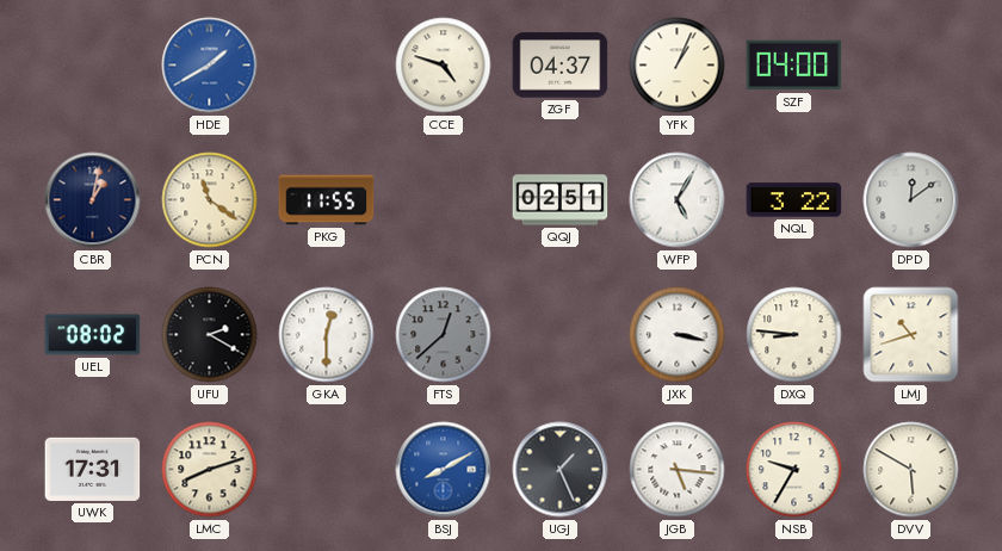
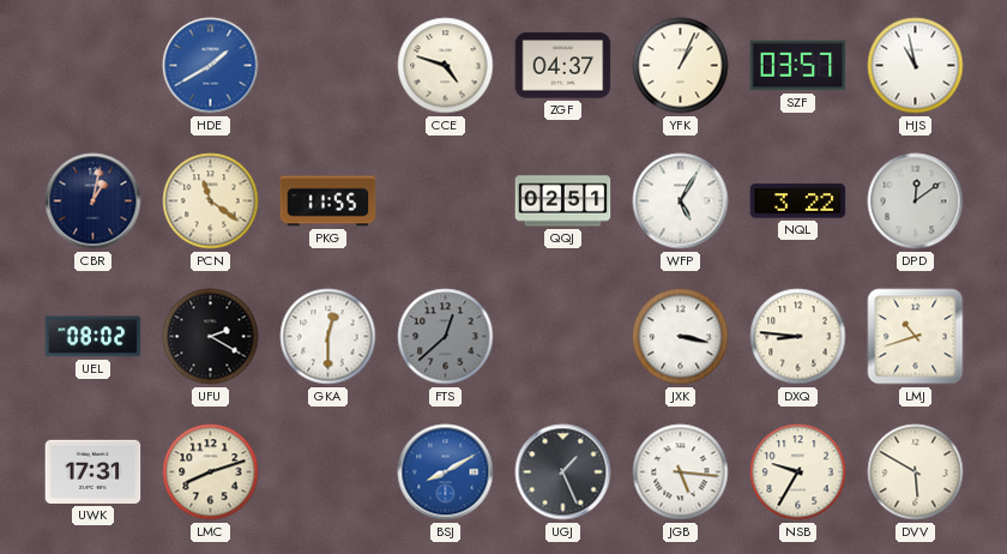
SZF: 04:00 -> 03:57
HJS: none -> 10:58
